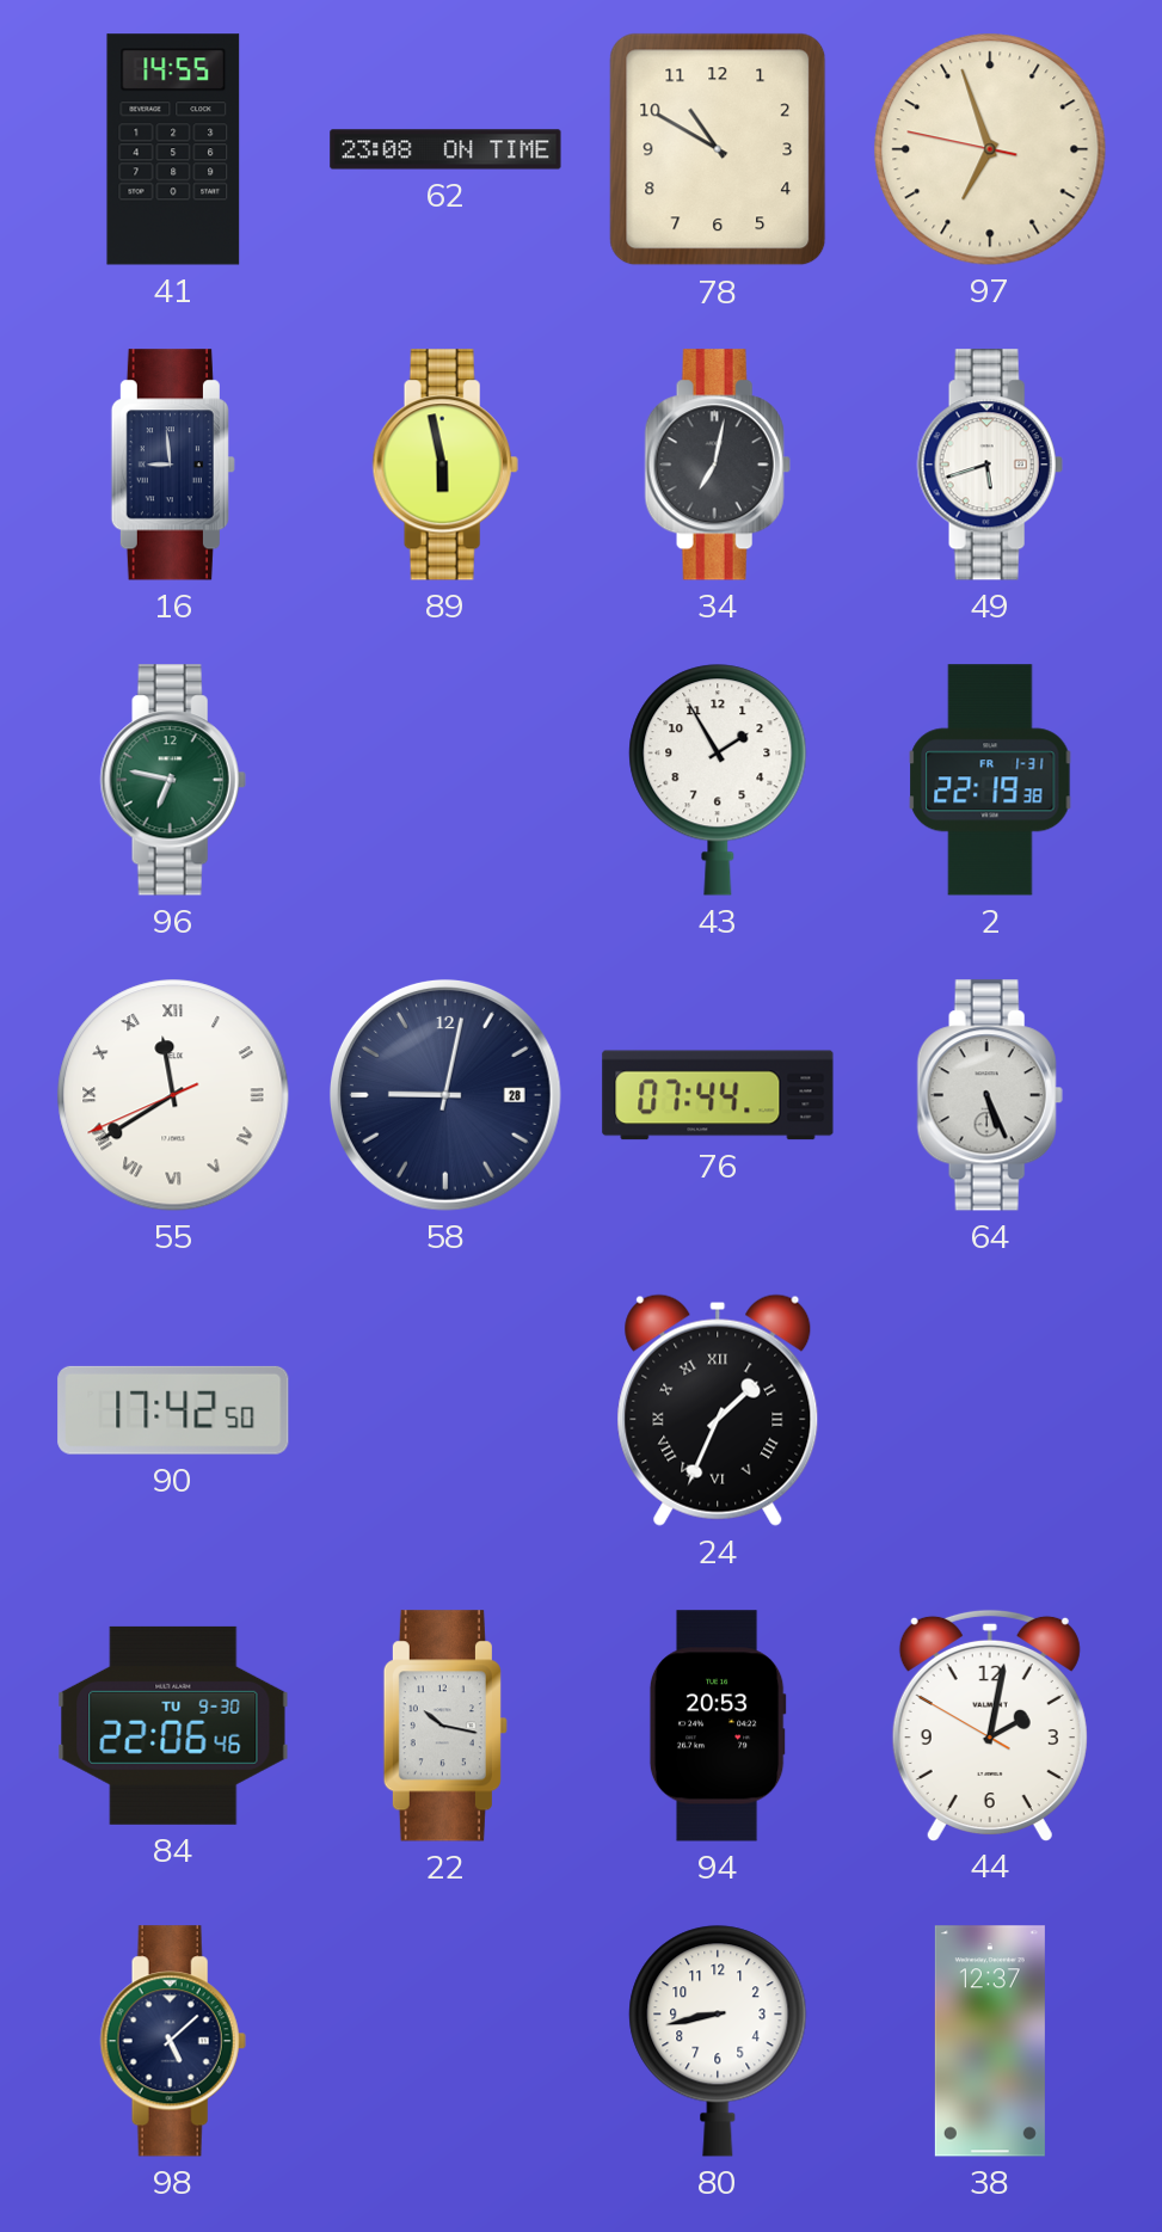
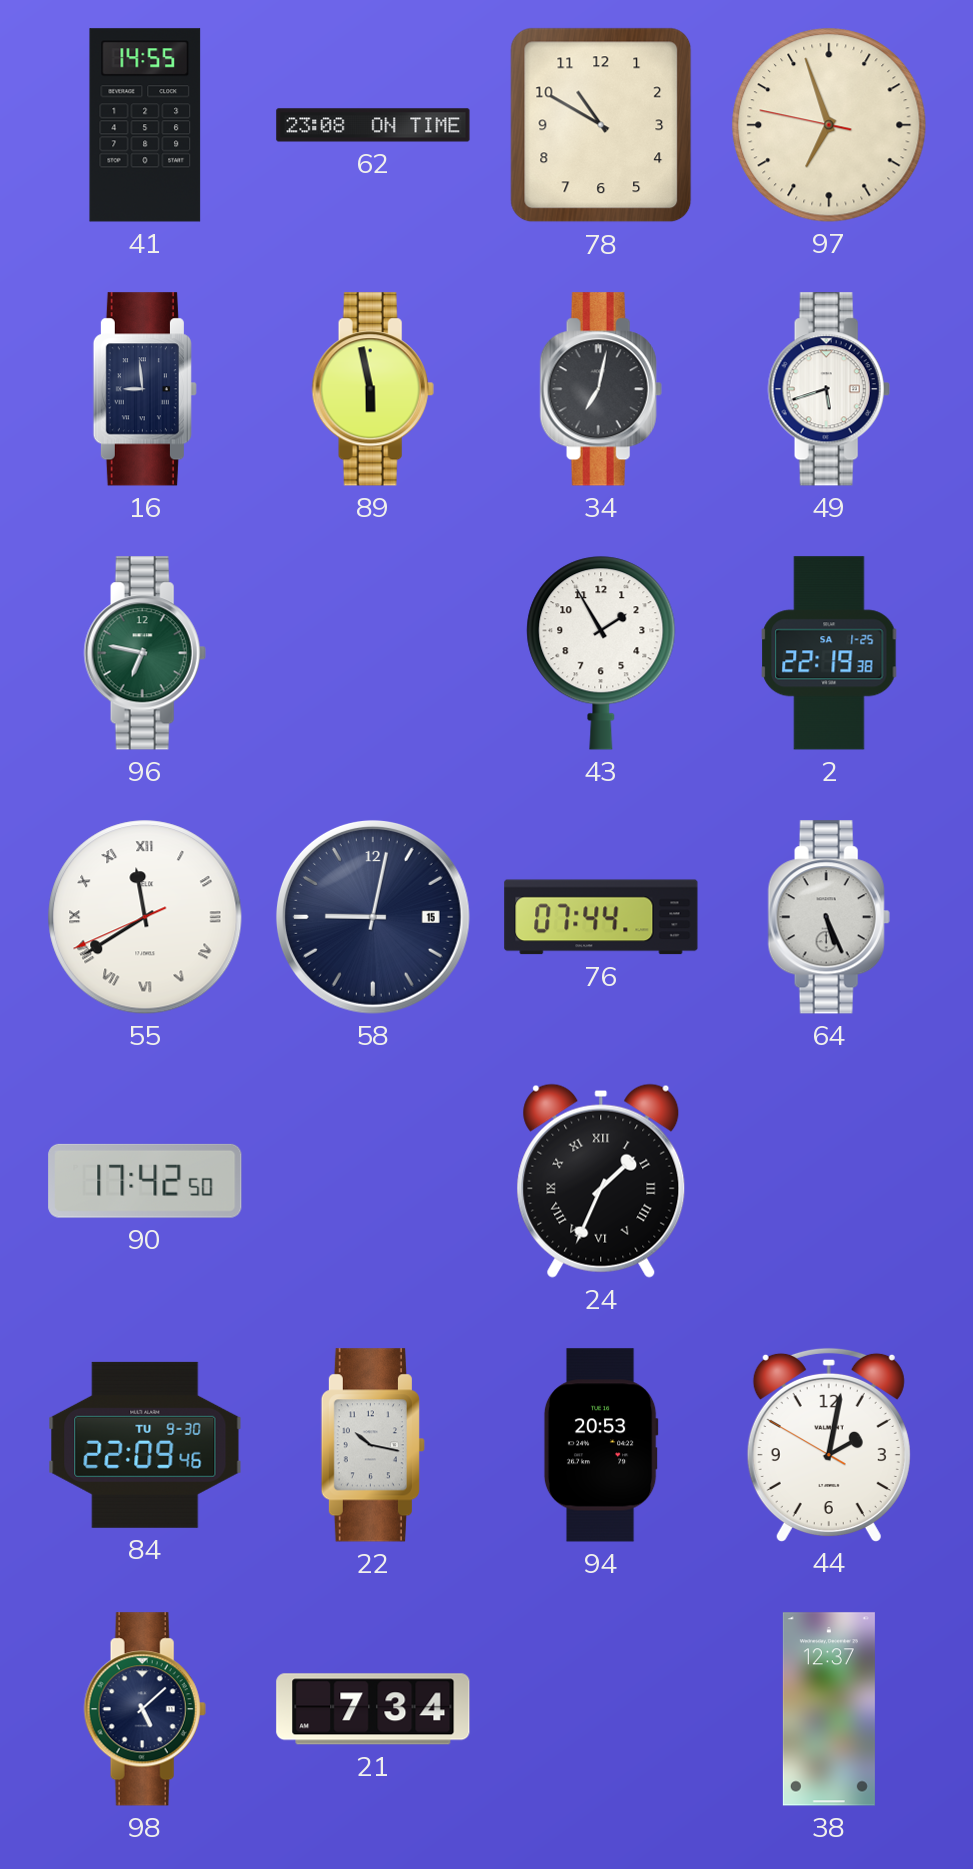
2 date: FR 1-31 -> SA 1-25
58 date: 28 -> 15
84: 22:06 -> 22:09
21: none -> 7:34
80: 8:43 -> none
